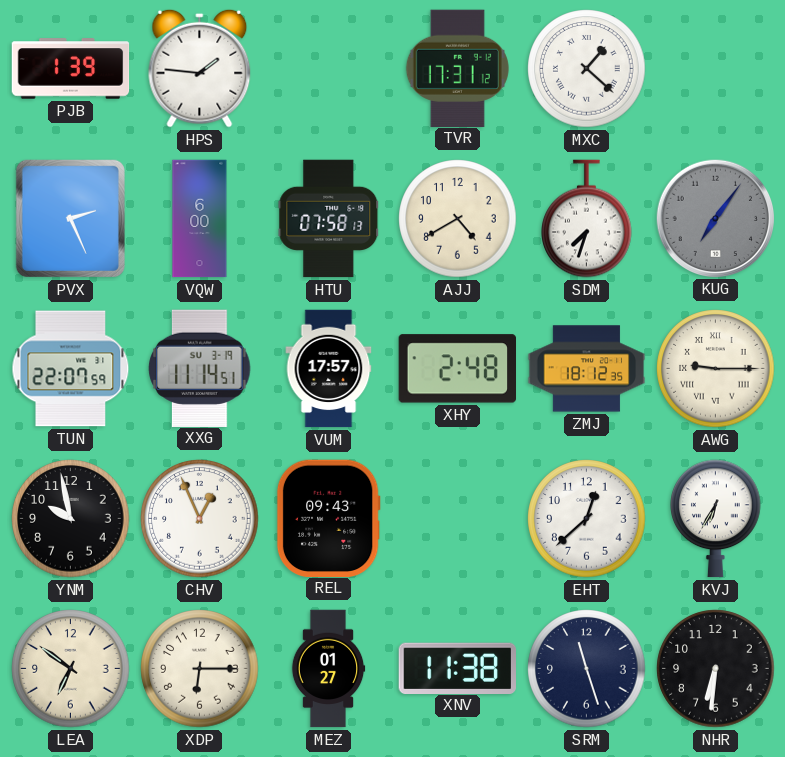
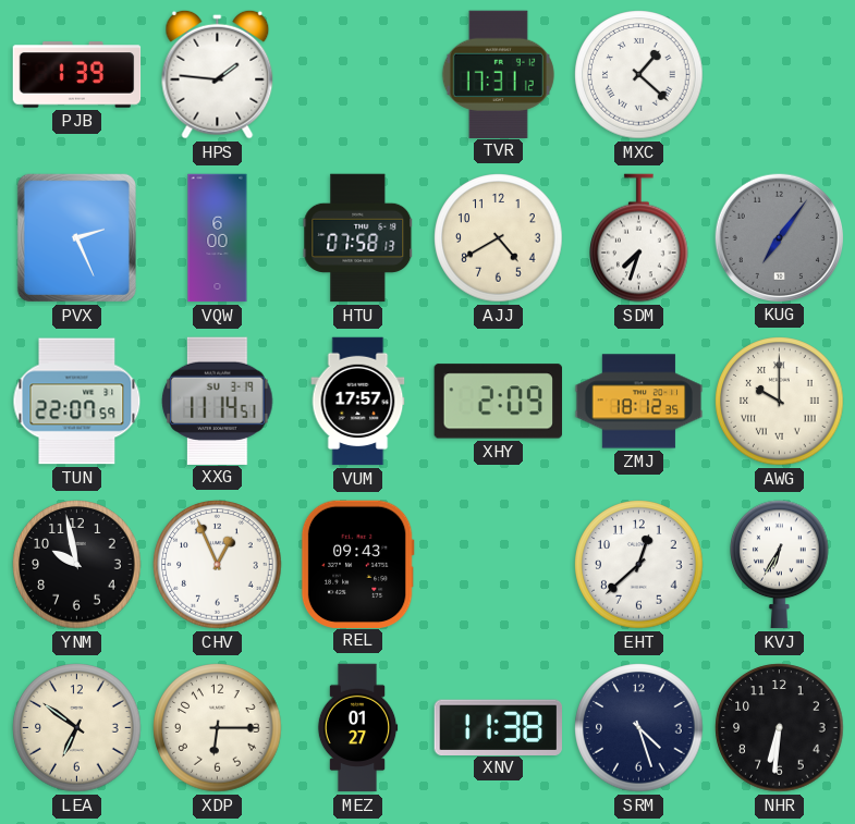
XHY: 2:48 -> 2:09
AWG: 9:15 -> 10:00
SRM: 11:27 -> 4:27
